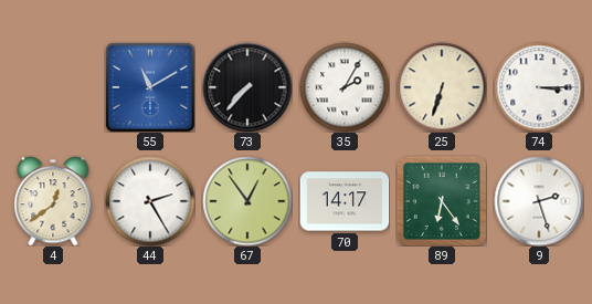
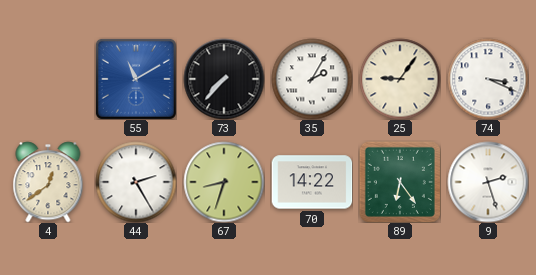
25: 6:33 -> 9:06
74: 3:15 -> 3:19
67: 12:54 -> 8:33
70: 14:17 -> 14:22
